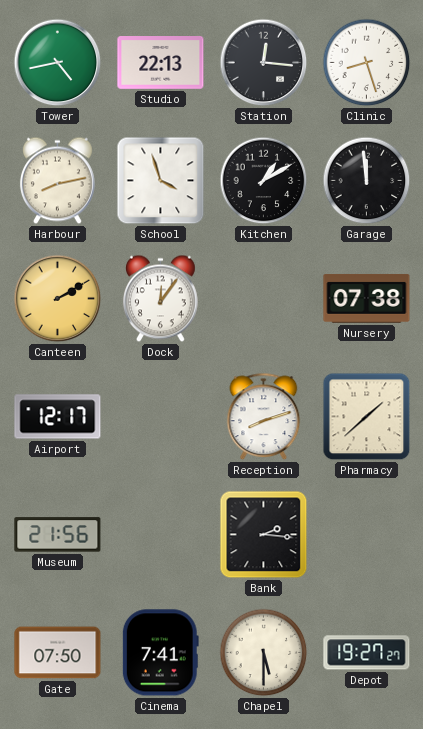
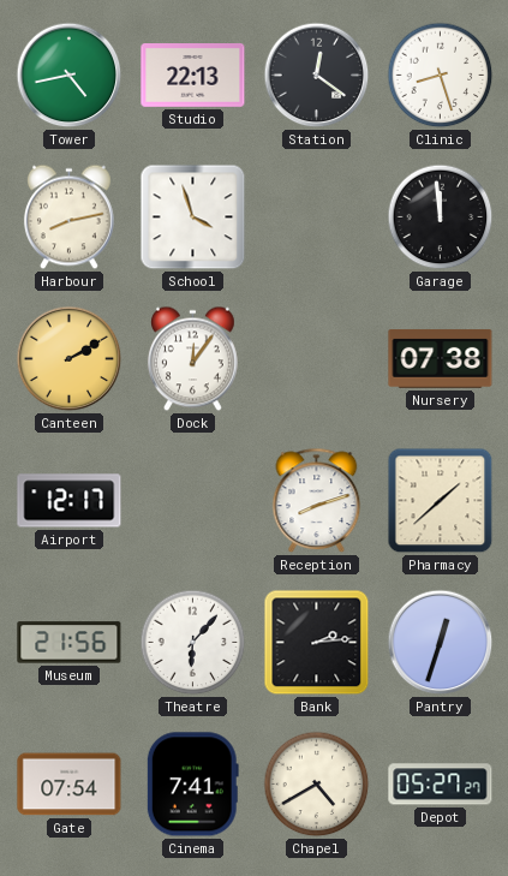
Station: 12:16 -> 12:21
Kitchen: 1:10 -> none
Theatre: none -> 6:07
Bank: 2:16 -> 2:14
Pantry: none -> 12:33
Gate: 07:50 -> 07:54
Chapel: 5:30 -> 4:40
Depot: 19:27 -> 05:27
